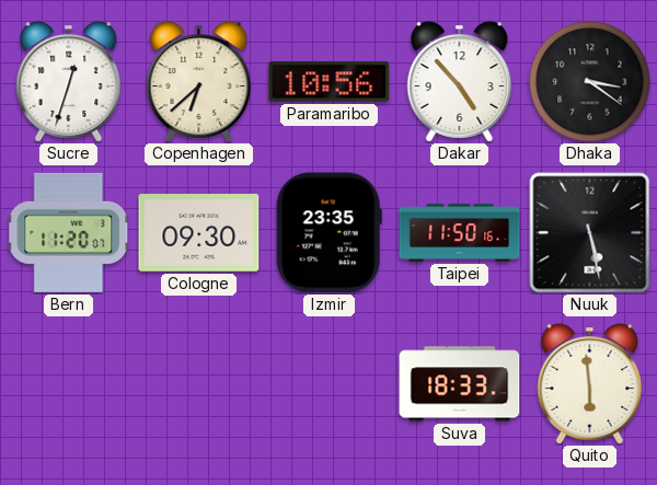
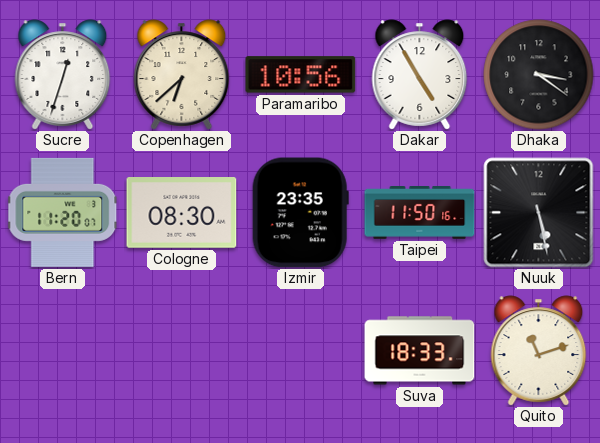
Dakar: 4:53 -> 4:55
Cologne: 09:30 -> 08:30
Quito: 5:59 -> 11:12
